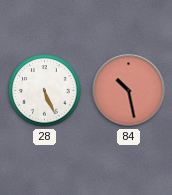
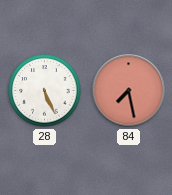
84: 10:28 -> 7:28
